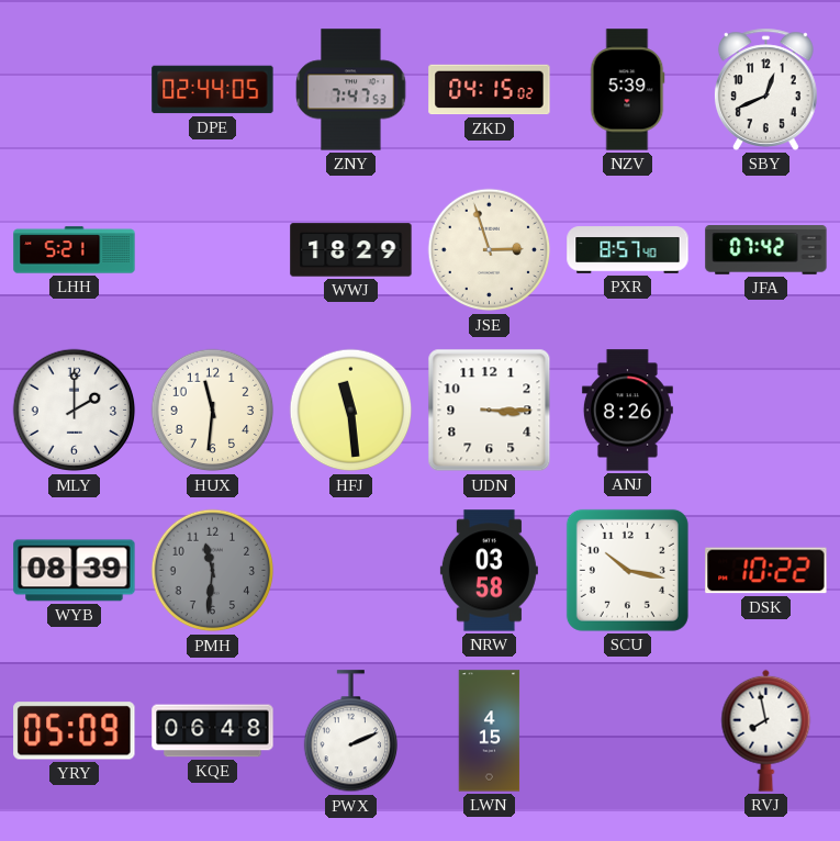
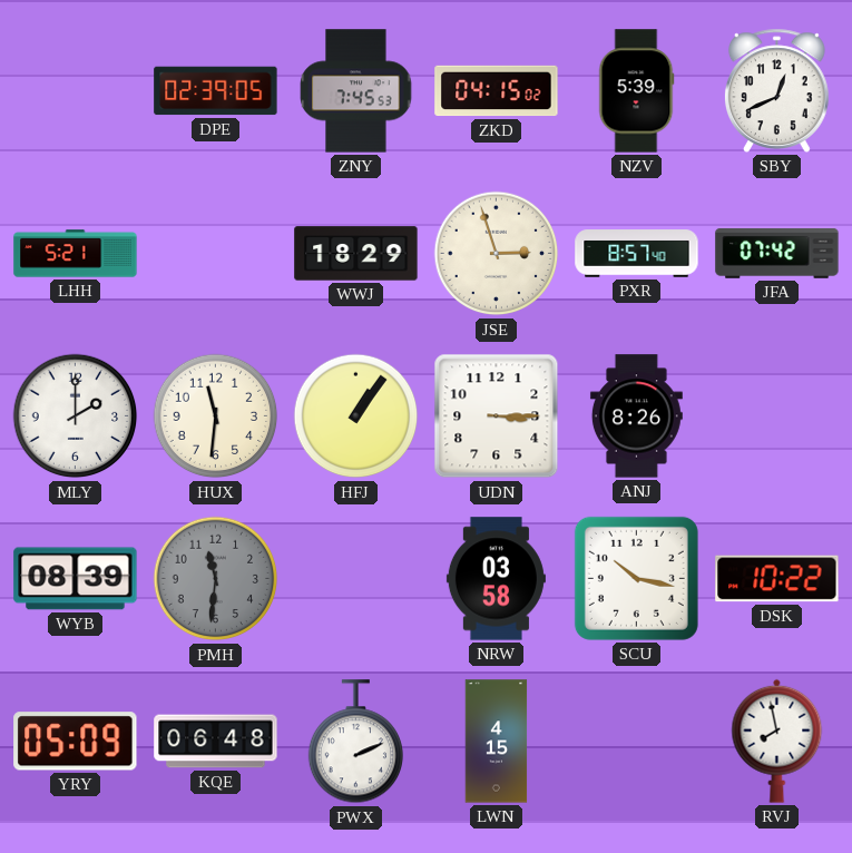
DPE: 02:44 -> 02:39
ZNY: 7:47 -> 7:45
HFJ: 11:29 -> 1:06
